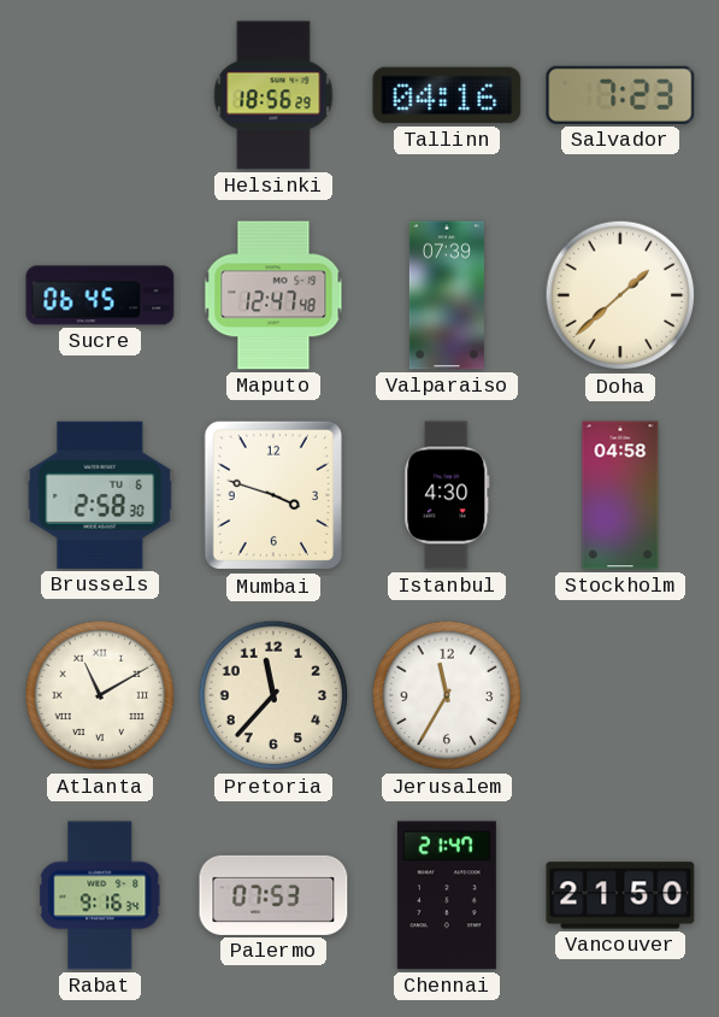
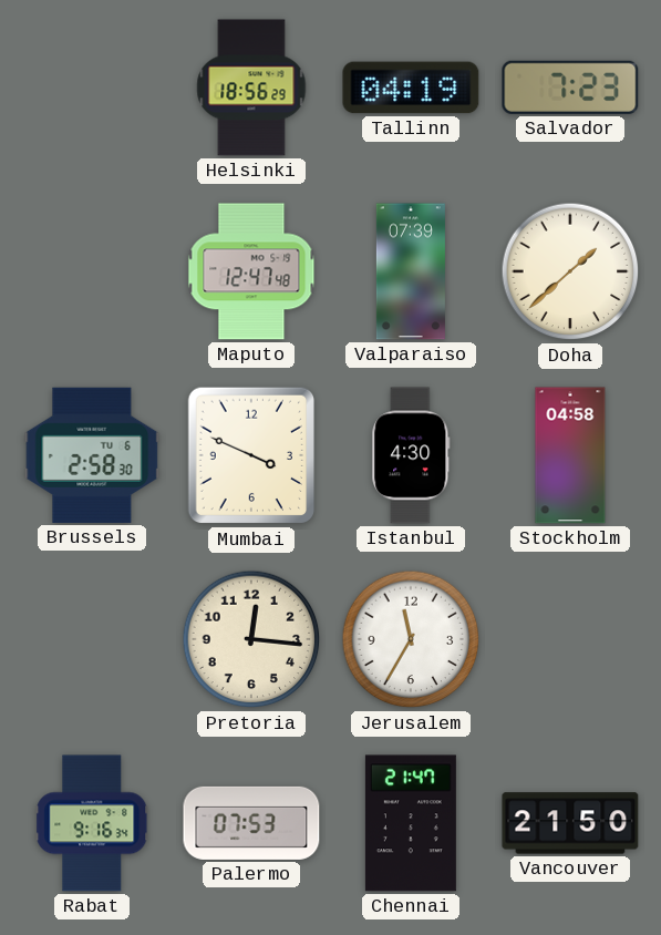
Tallinn: 04:16 -> 04:19
Sucre: 06:45 -> none
Mumbai: 3:48 -> 3:49
Atlanta: 11:10 -> none
Pretoria: 11:37 -> 12:16
